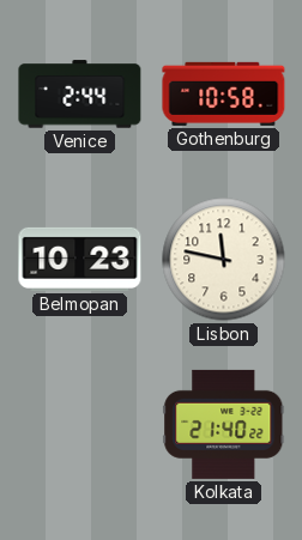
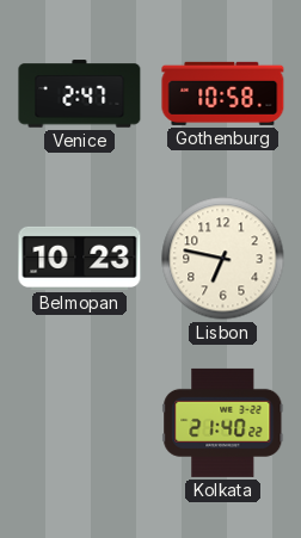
Venice: 2:44 -> 2:47
Lisbon: 11:47 -> 6:47
